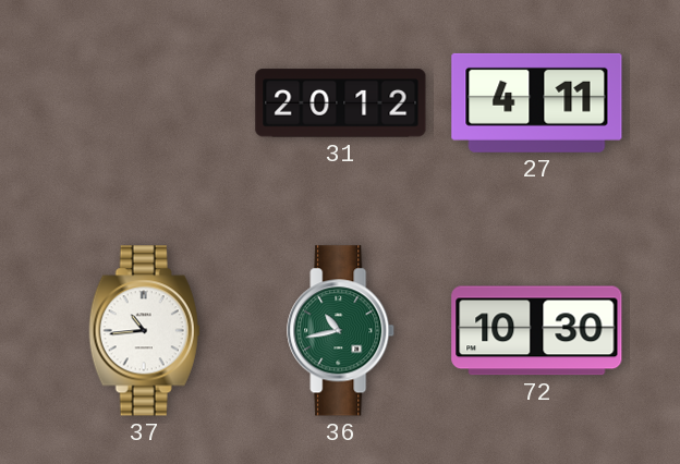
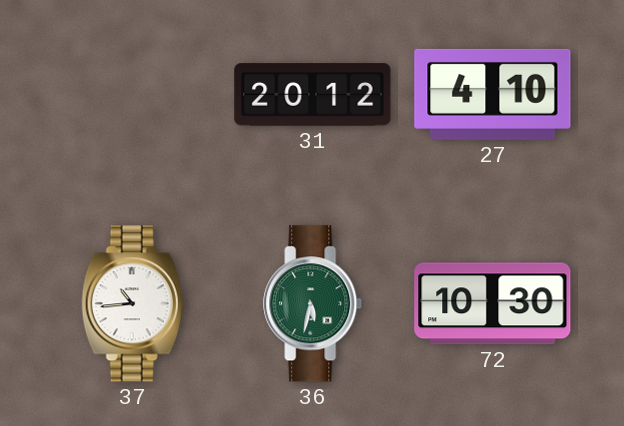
27: 4:11 -> 4:10
36: 10:43 -> 5:32
